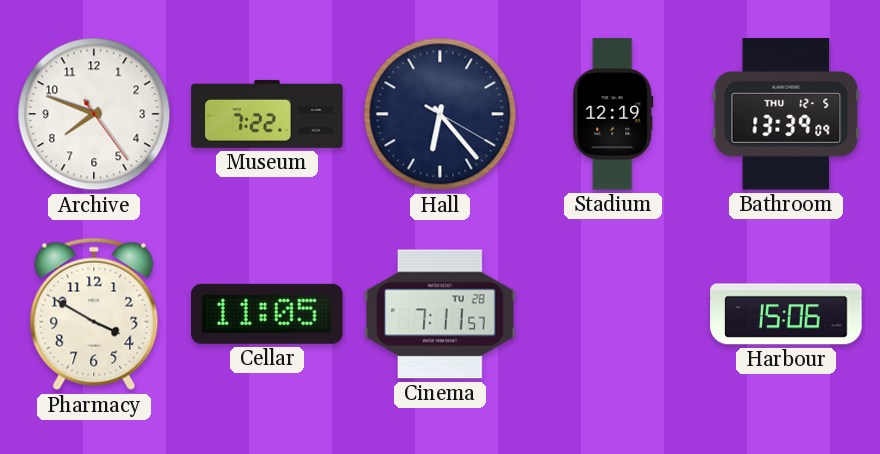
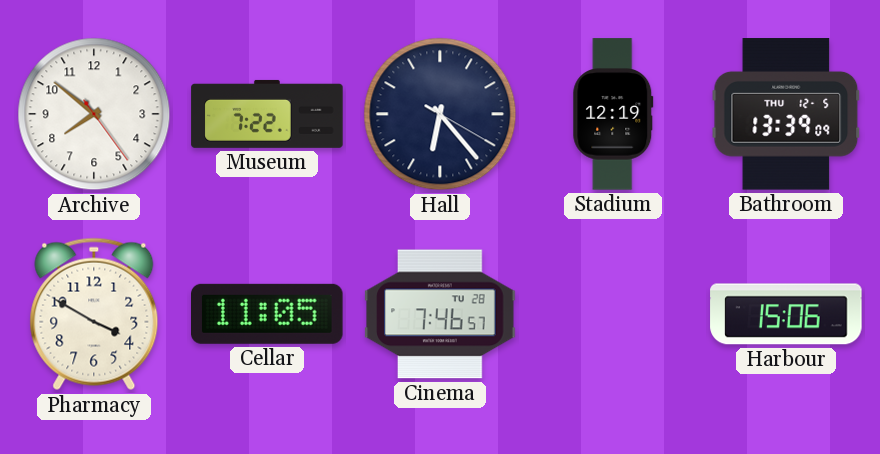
Archive: 7:48 -> 7:51
Cinema: 7:11 -> 7:46
